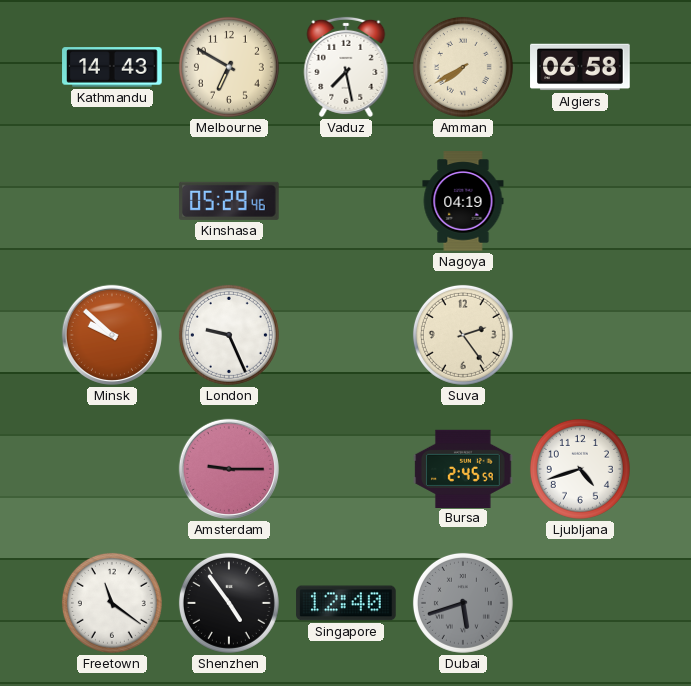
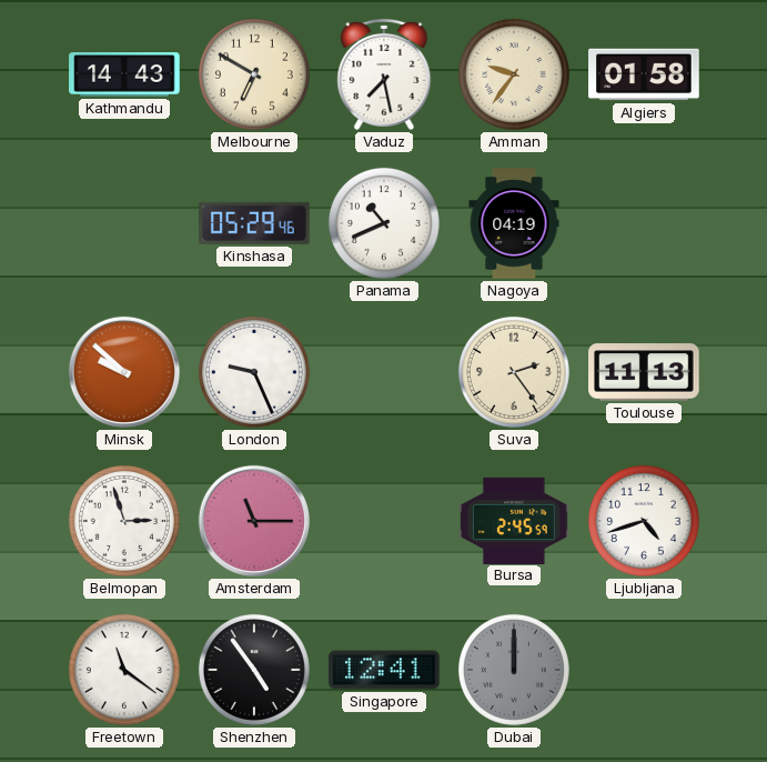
Amman: 7:40 -> 9:36
Algiers: 06:58 -> 01:58
Panama: none -> 10:41
Toulouse: none -> 11:13
Belmopan: none -> 2:57
Amsterdam: 9:15 -> 11:15
Singapore: 12:40 -> 12:41
Dubai: 5:42 -> 12:00
